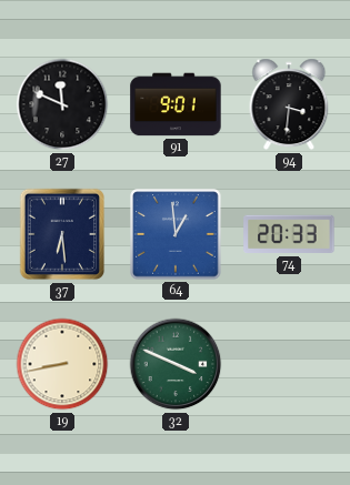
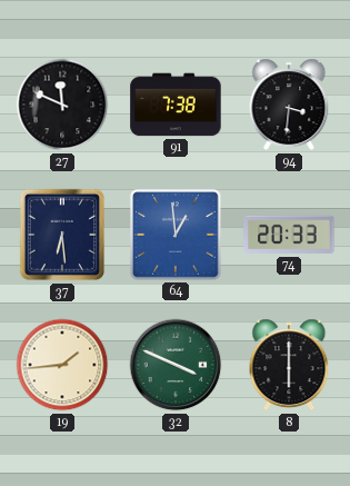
91: 9:01 -> 7:38
19: 8:43 -> 1:44
8: none -> 6:00
